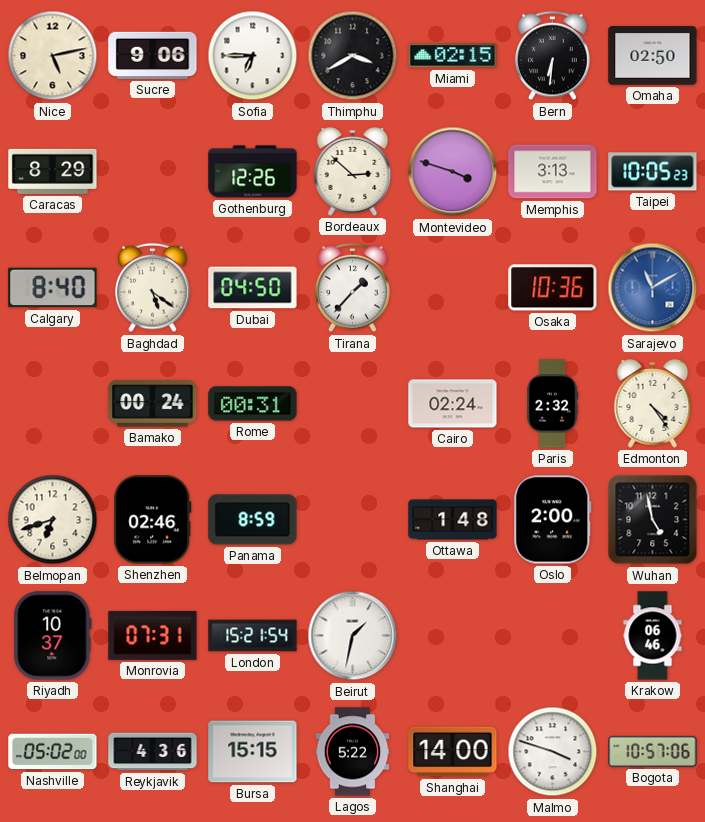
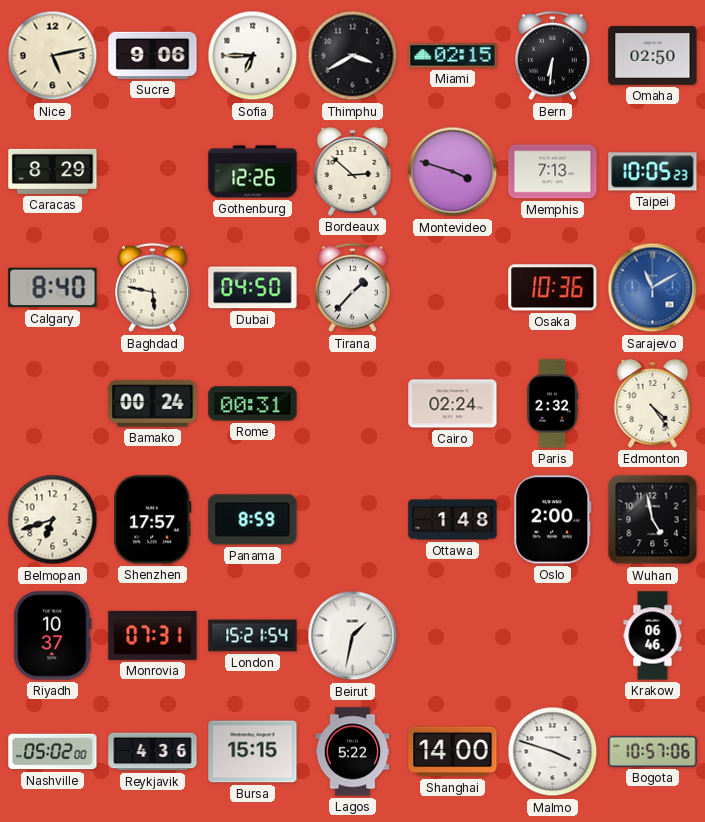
Memphis: 3:13 -> 7:13
Baghdad: 5:21 -> 5:47
Shenzhen: 02:46 -> 17:57
